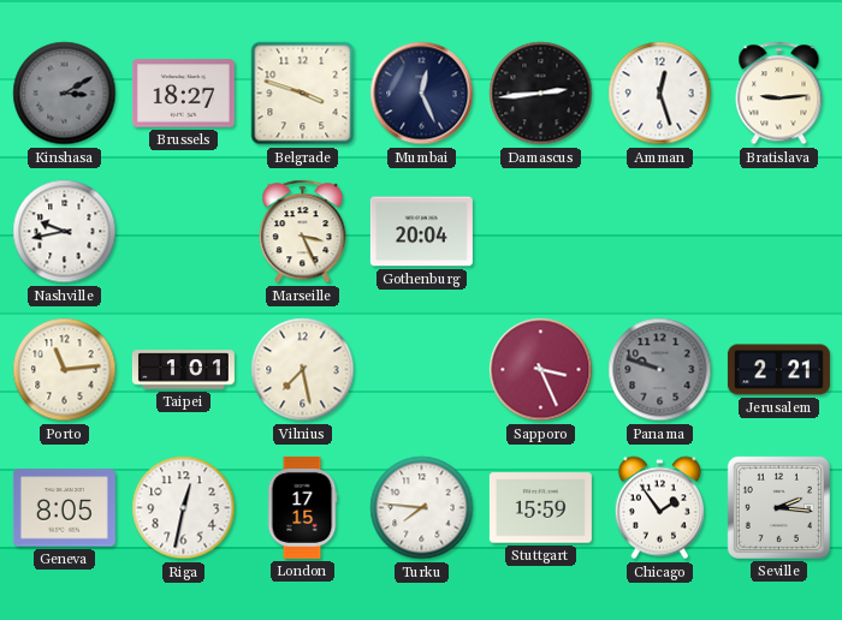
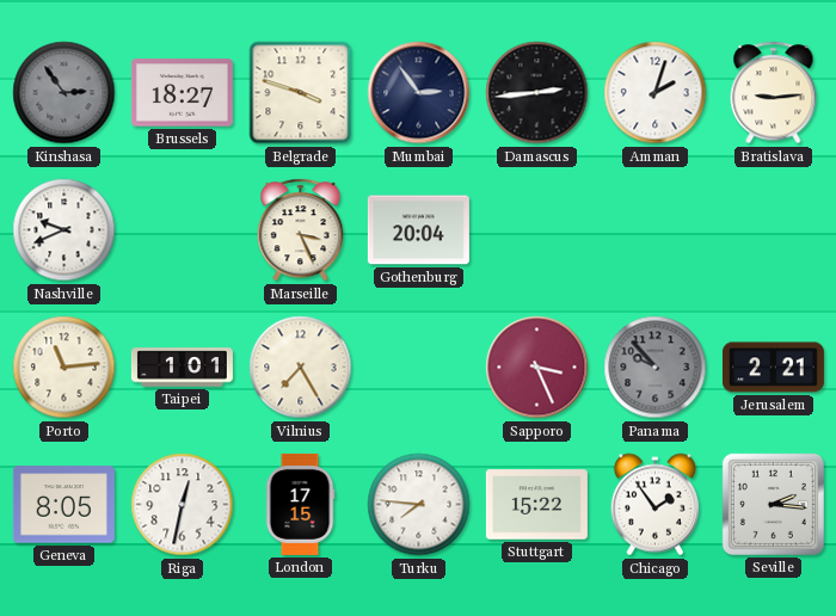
Kinshasa: 3:10 -> 2:54
Mumbai: 12:26 -> 2:54
Amman: 12:27 -> 2:03
Nashville: 9:43 -> 9:41
Vilnius: 7:28 -> 7:25
Panama: 9:48 -> 9:53
Stuttgart: 15:59 -> 15:22
